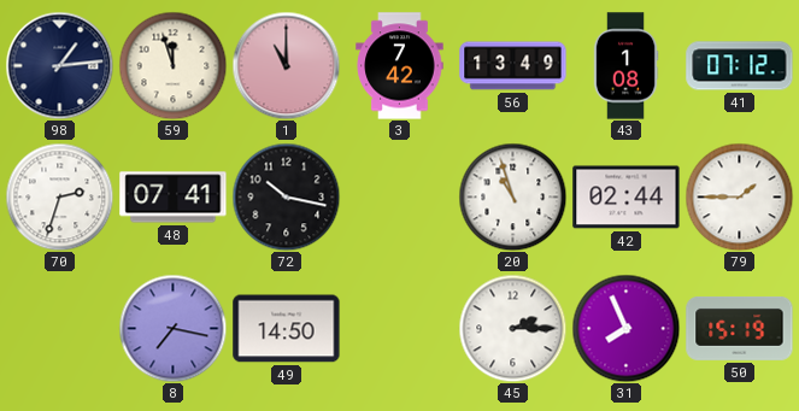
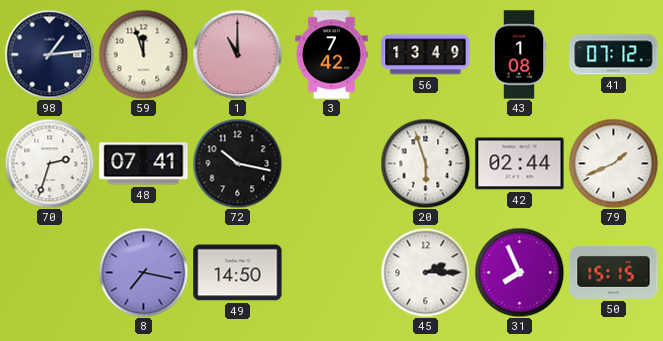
20: 10:57 -> 5:57
79: 1:45 -> 1:41
50: 15:19 -> 15:15
